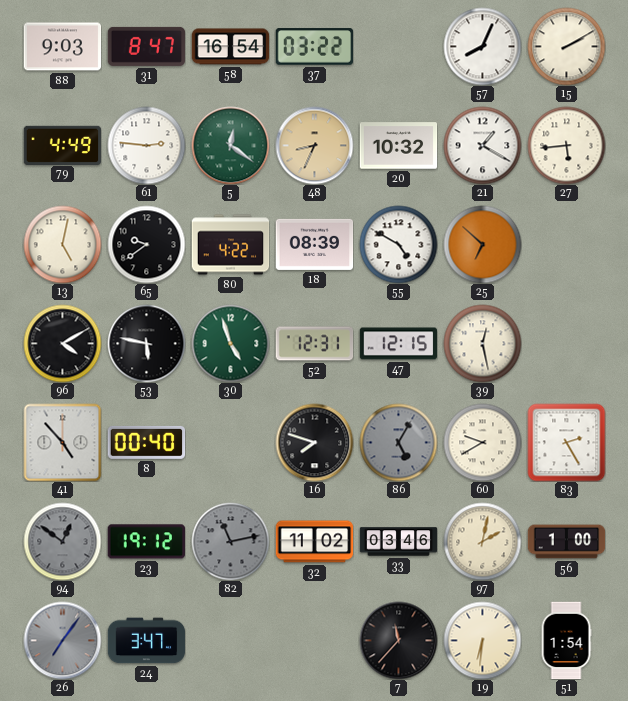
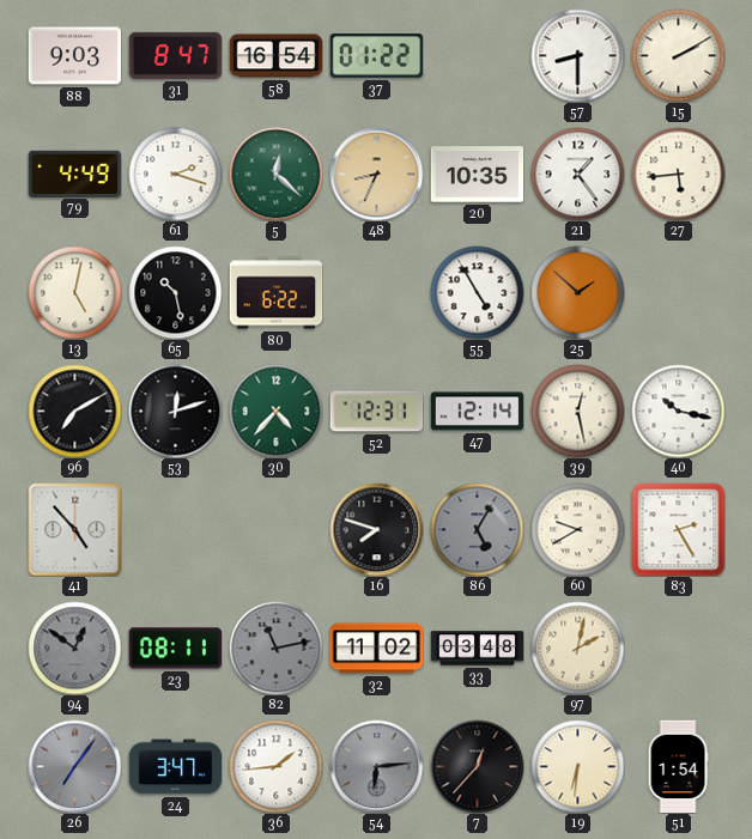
37: 03:22 -> 01:22
57: 8:04 -> 8:30
61: 2:46 -> 2:18
5: 12:21 -> 12:22
20: 10:32 -> 10:35
21: 1:20 -> 1:24
65: 9:39 -> 10:28
80: 4:22 -> 6:22
18: 08:39 -> none
55: 4:50 -> 4:55
25: 6:52 -> 1:52
96: 4:10 -> 7:10
53: 5:47 -> 12:12
30: 4:57 -> 4:37
47: 12:15 -> 12:14
40: none -> 10:17
8: 00:40 -> none
23: 19:12 -> 08:11
33: 03:46 -> 03:48
56: 1:00 -> none
36: none -> 1:44
54: none -> 6:14
7: 11:37 -> 12:37
